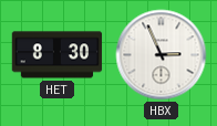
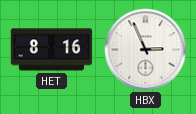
HET: 8:30 -> 8:16
